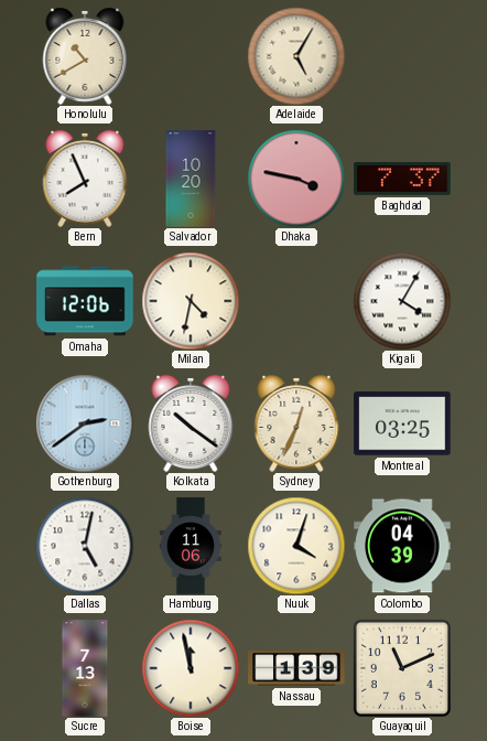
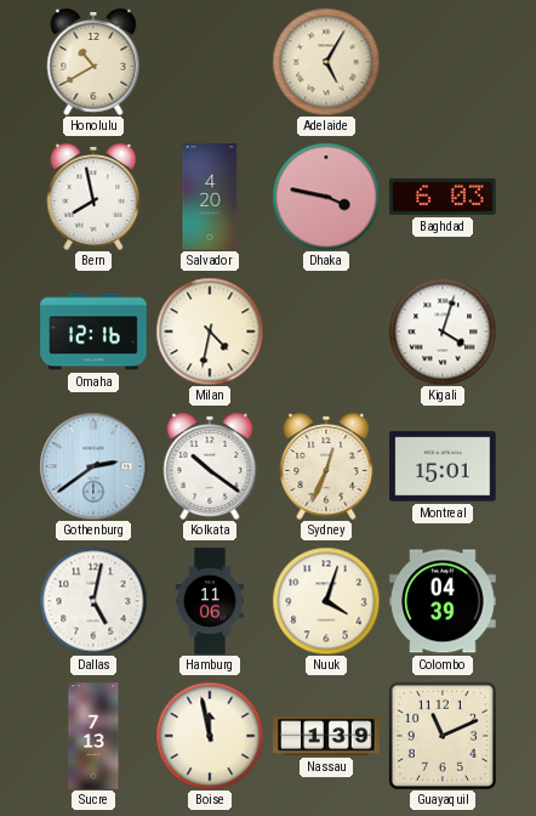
Bern: 7:56 -> 7:58
Salvador: 10:20 -> 4:20
Baghdad: 7:37 -> 6:03
Omaha: 12:06 -> 12:16
Kigali: 4:05 -> 4:03
Montreal: 03:25 -> 15:01
